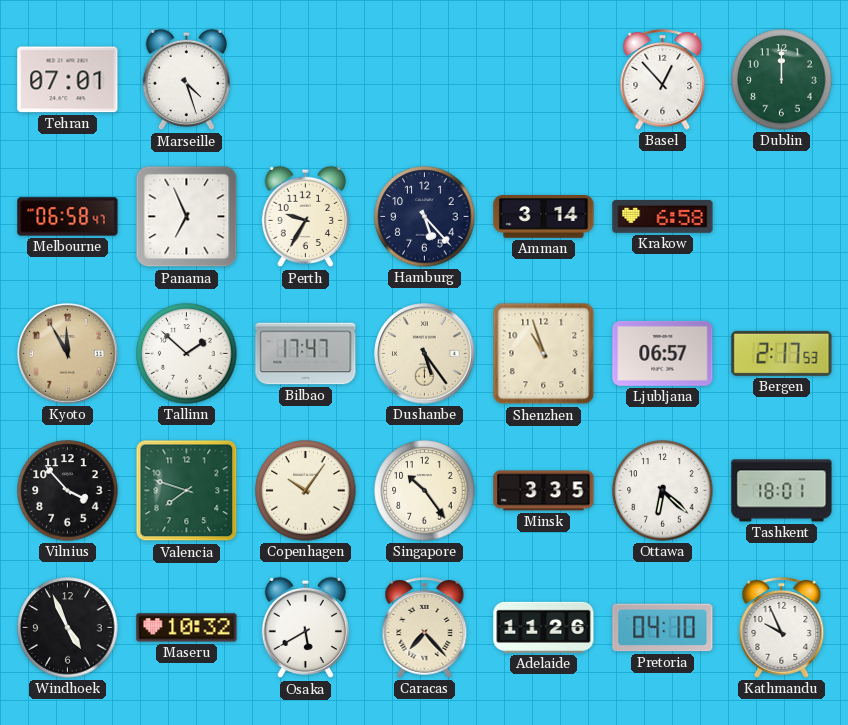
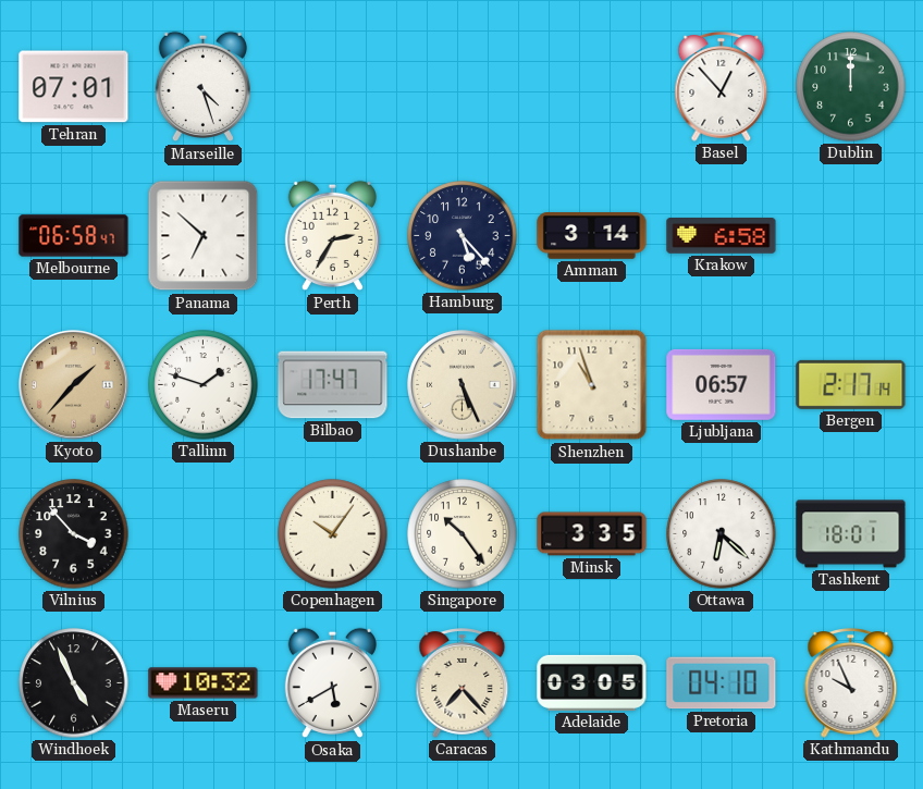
Panama: 6:56 -> 6:52
Perth: 9:35 -> 2:35
Kyoto: 11:55 -> 1:37
Tallinn: 1:52 -> 1:48
Dushanbe: 5:24 -> 5:26
Bergen: 2:17:53 -> 2:17:14
Valencia: 7:48 -> none
Adelaide: 11:26 -> 03:05
